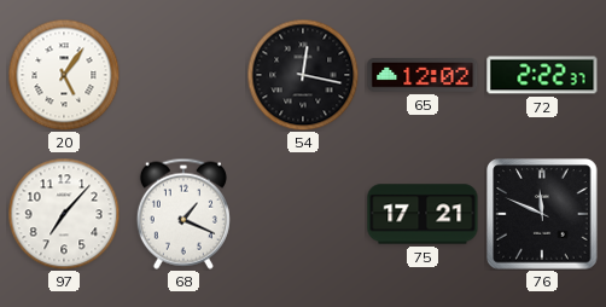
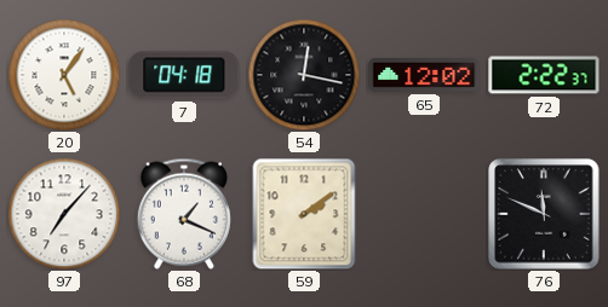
7: none -> 04:18
59: none -> 2:09
75: 17:21 -> none
